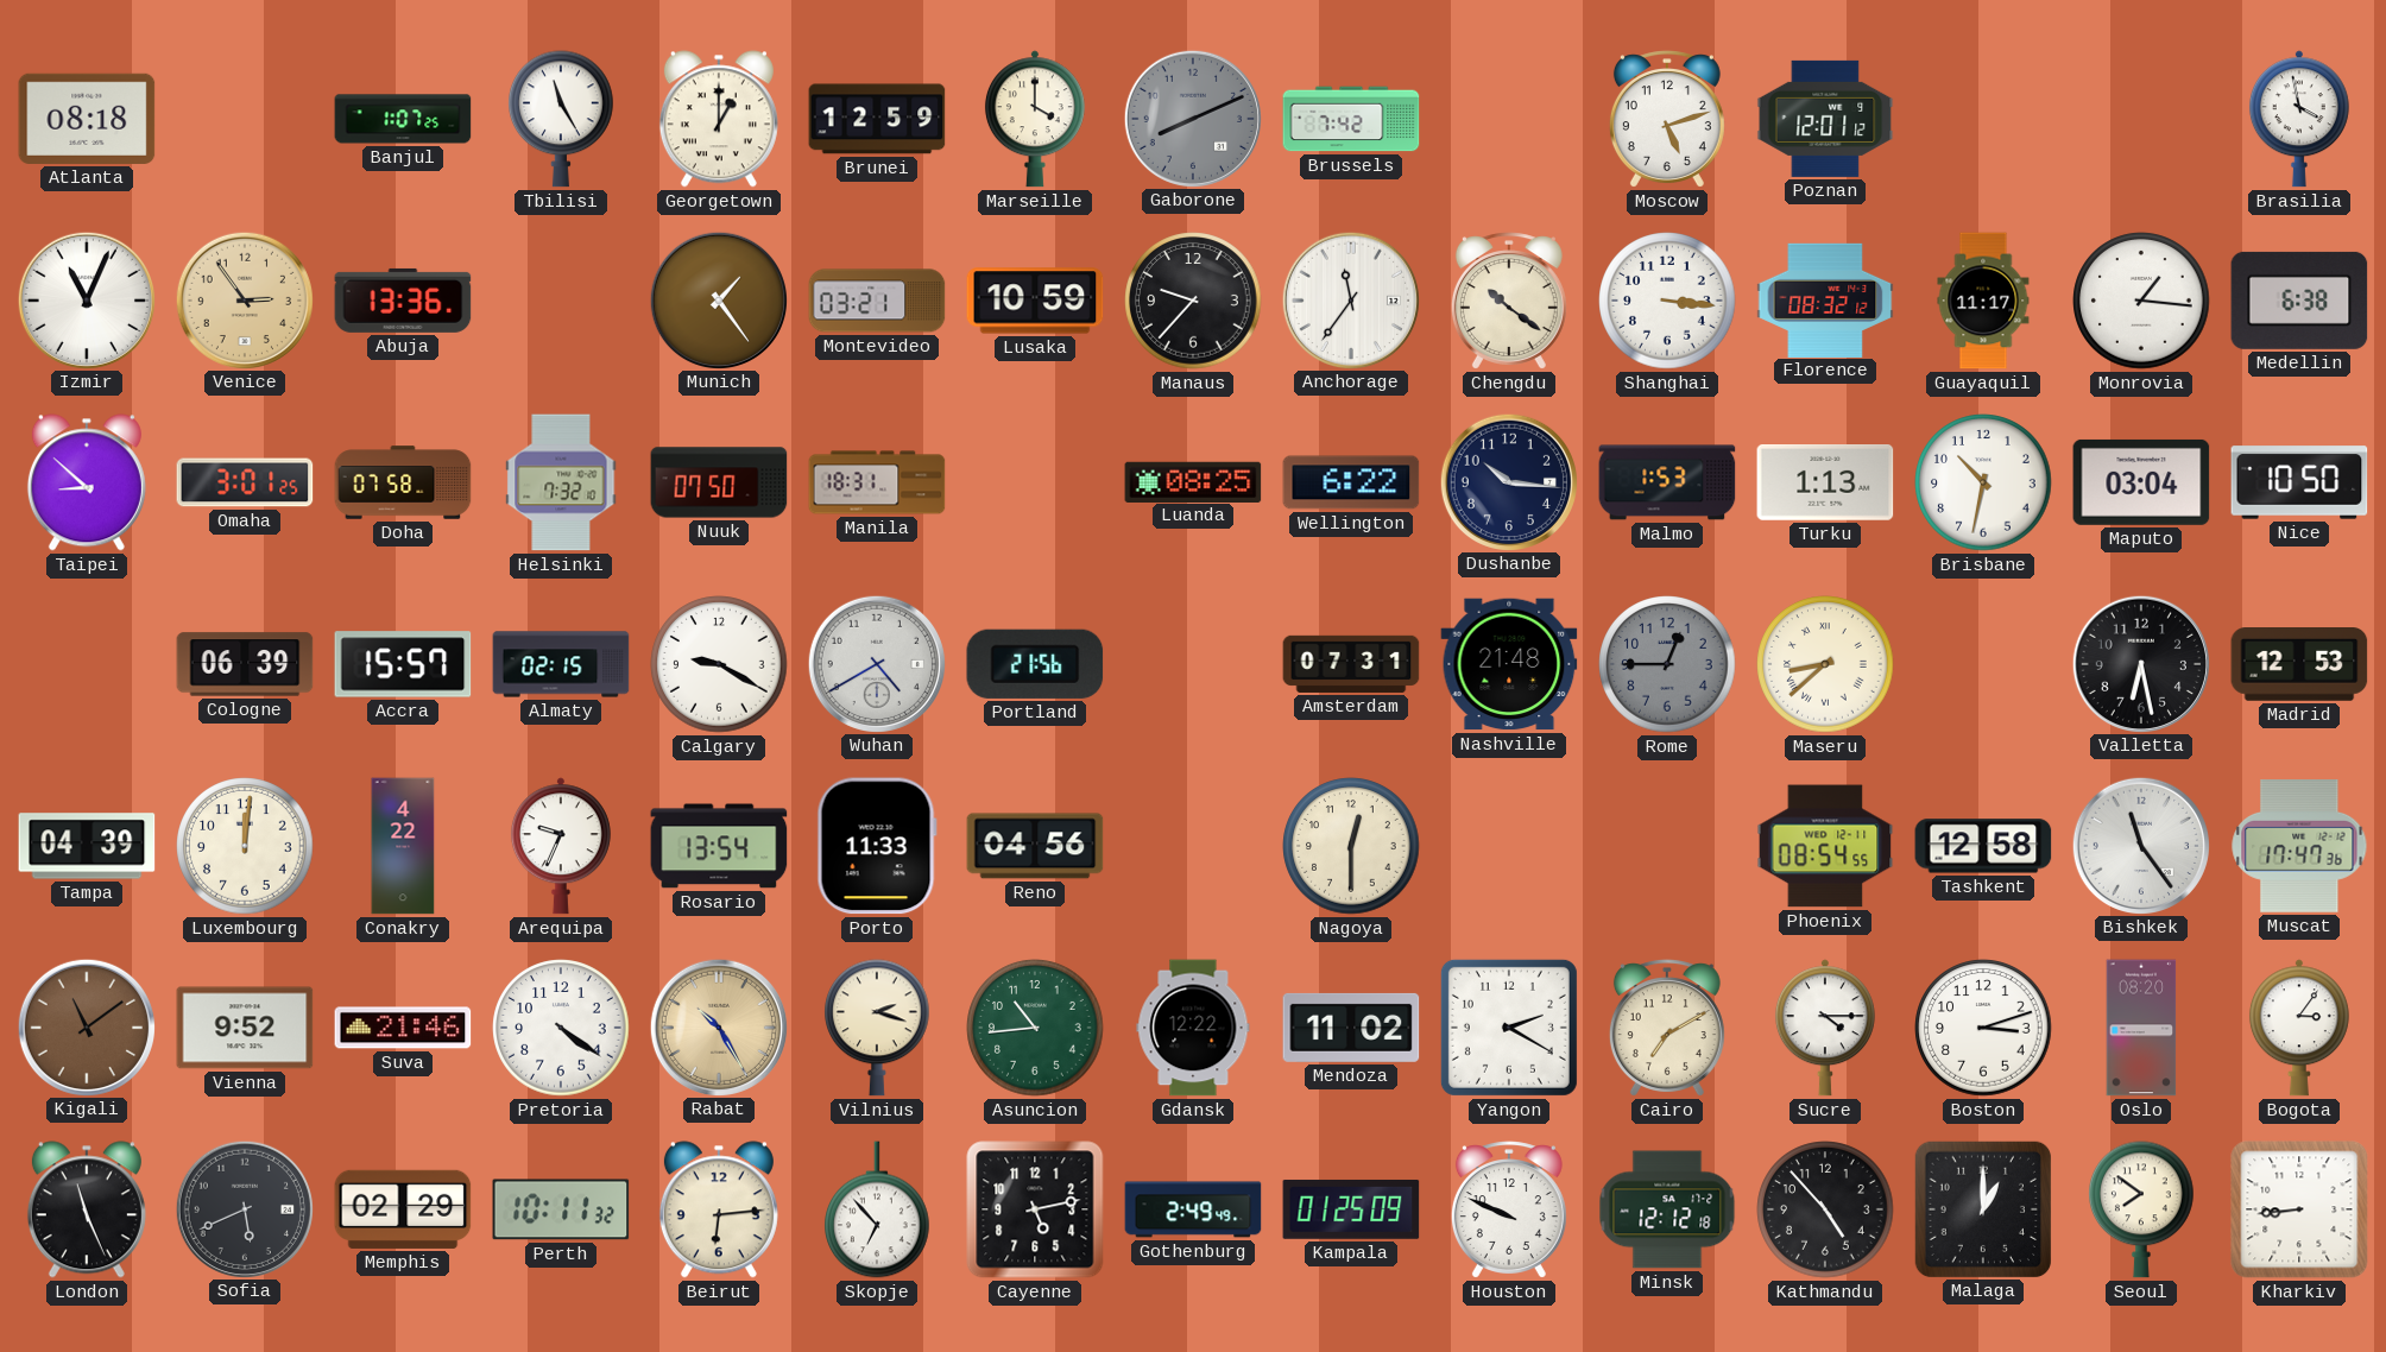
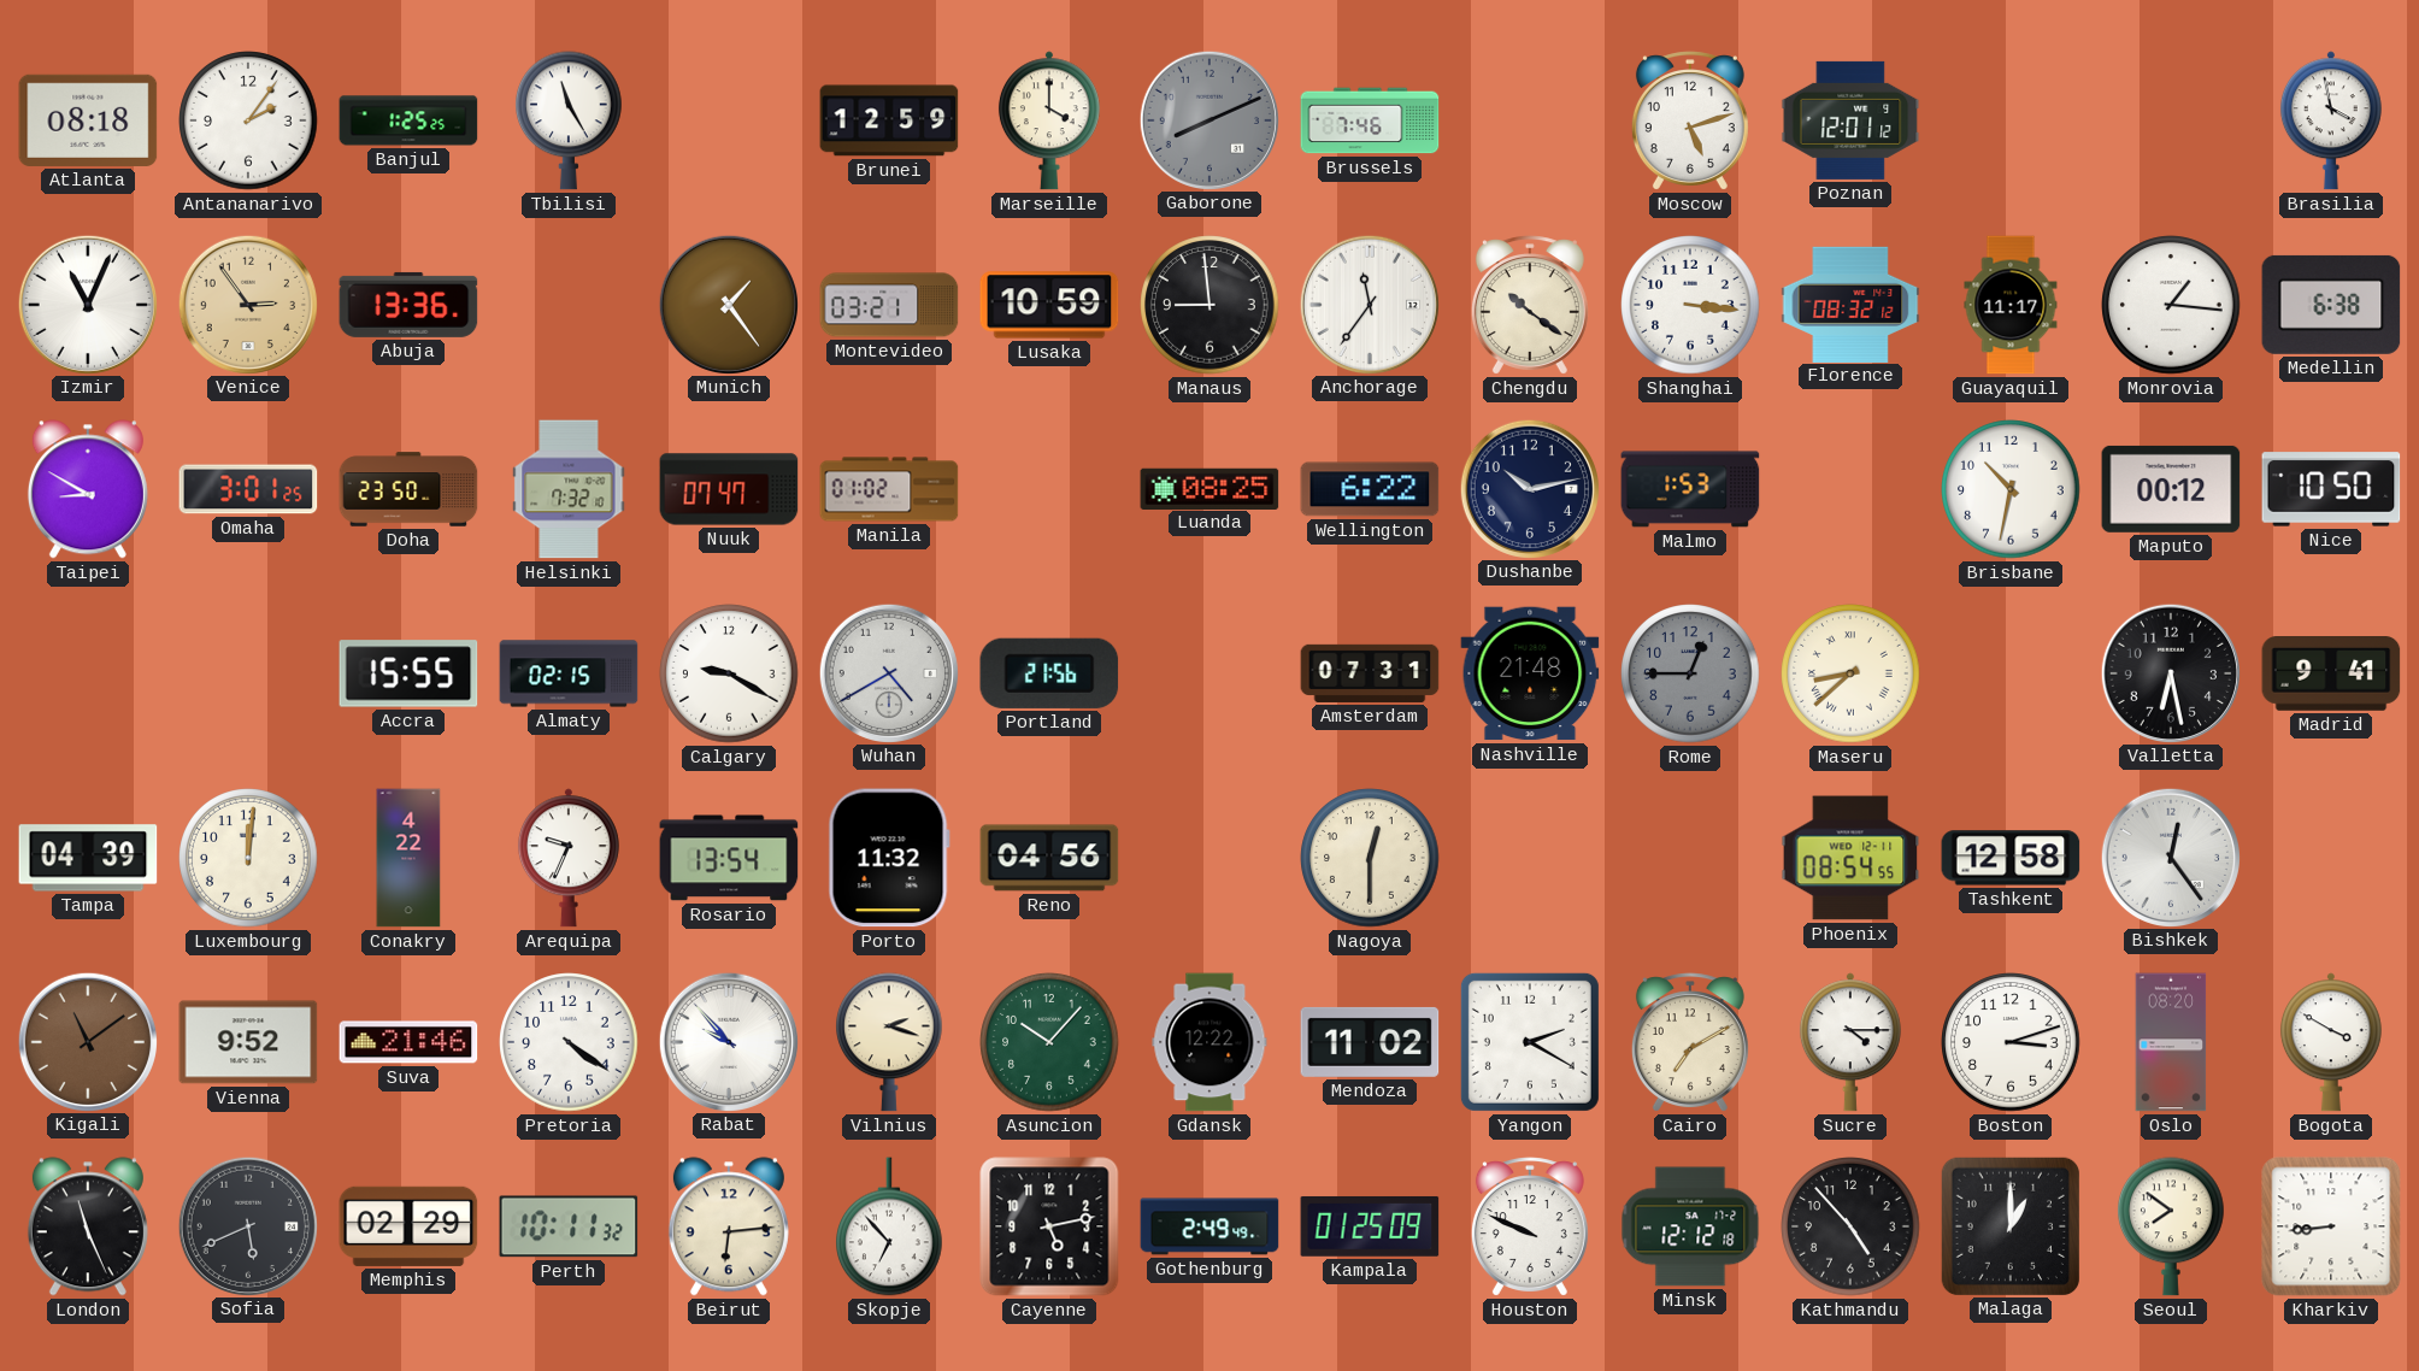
Antananarivo: none -> 2:06
Banjul: 1:07 -> 1:25
Georgetown: 1:00 -> none
Brussels: 7:42 -> 7:46
Manaus: 9:37 -> 8:59
Taipei: 8:52 -> 8:50
Doha: 07:58 -> 23:50
Nuuk: 07:50 -> 07:47
Manila: 18:31 -> 01:02
Dushanbe: 10:16 -> 10:13
Turku: 1:13 -> none
Maputo: 03:04 -> 00:12
Cologne: 06:39 -> none
Accra: 15:57 -> 15:55
Madrid: 12:53 -> 9:41
Porto: 11:33 -> 11:32
Bishkek: 11:24 -> 12:24
Muscat: 17:47 -> none
Rabat: 10:25 -> 9:53
Rabat dial: champagne -> white
Asuncion: 10:44 -> 10:07
Bogota: 3:06 -> 3:50
